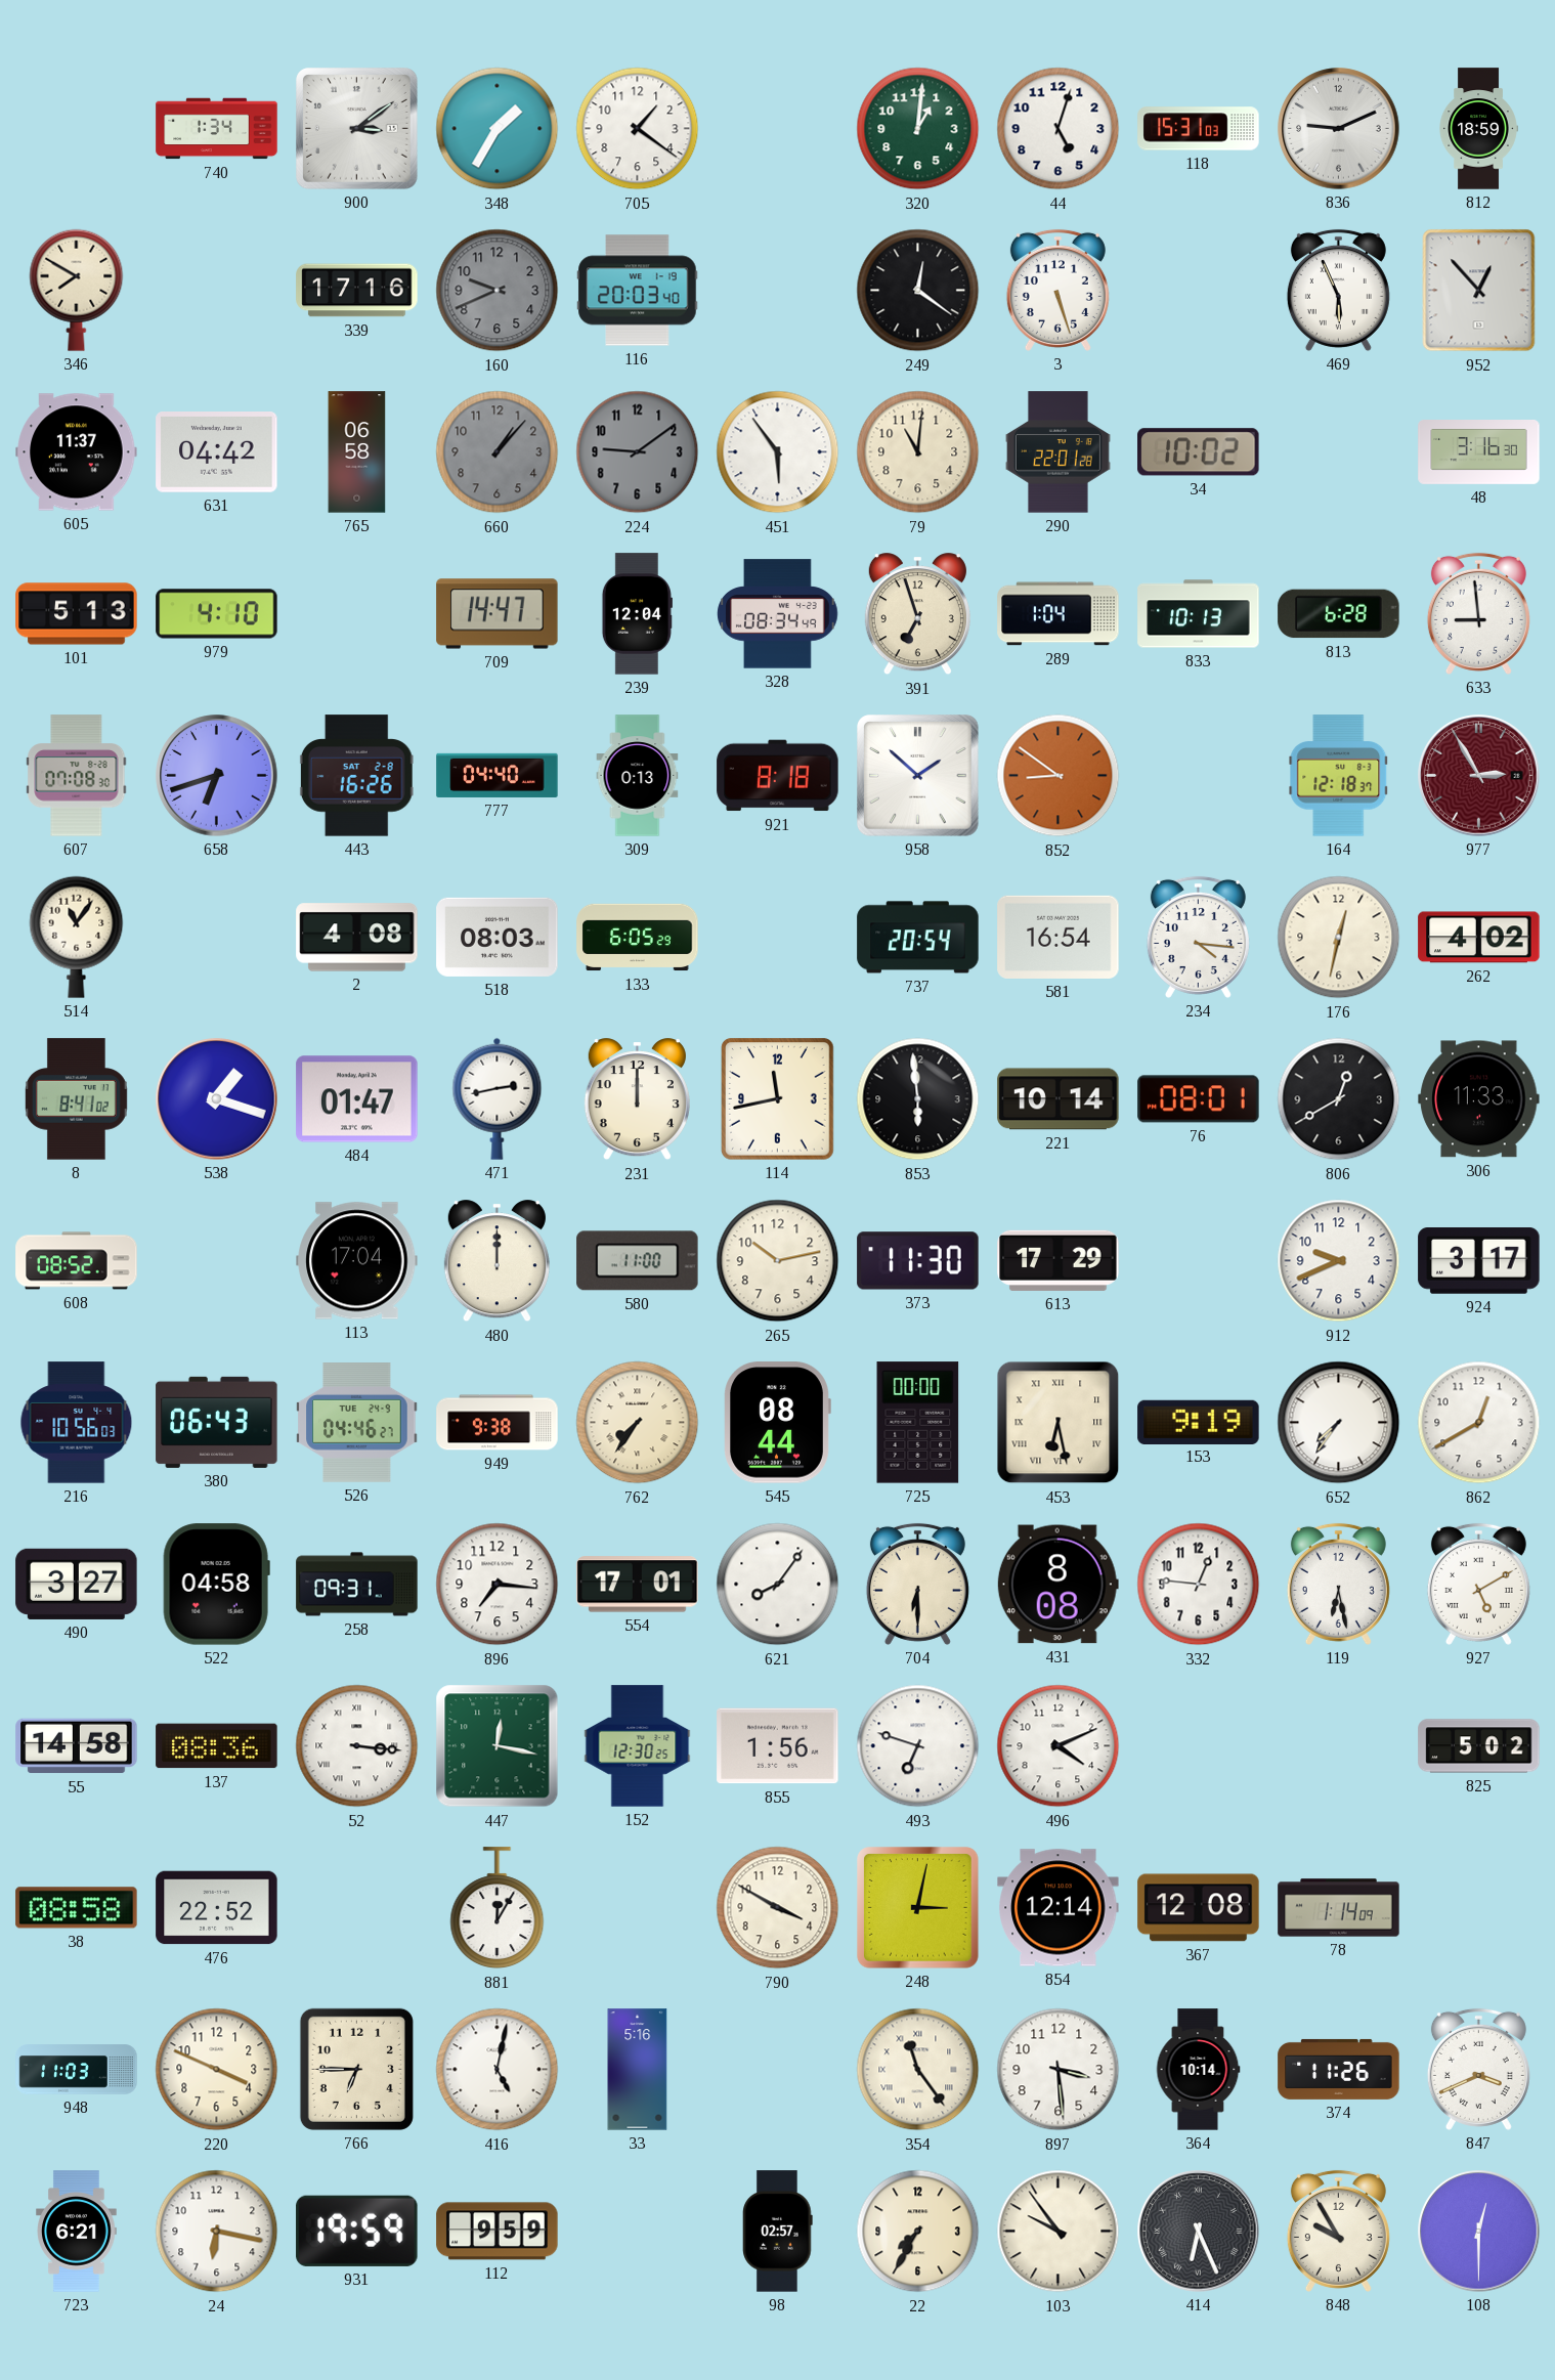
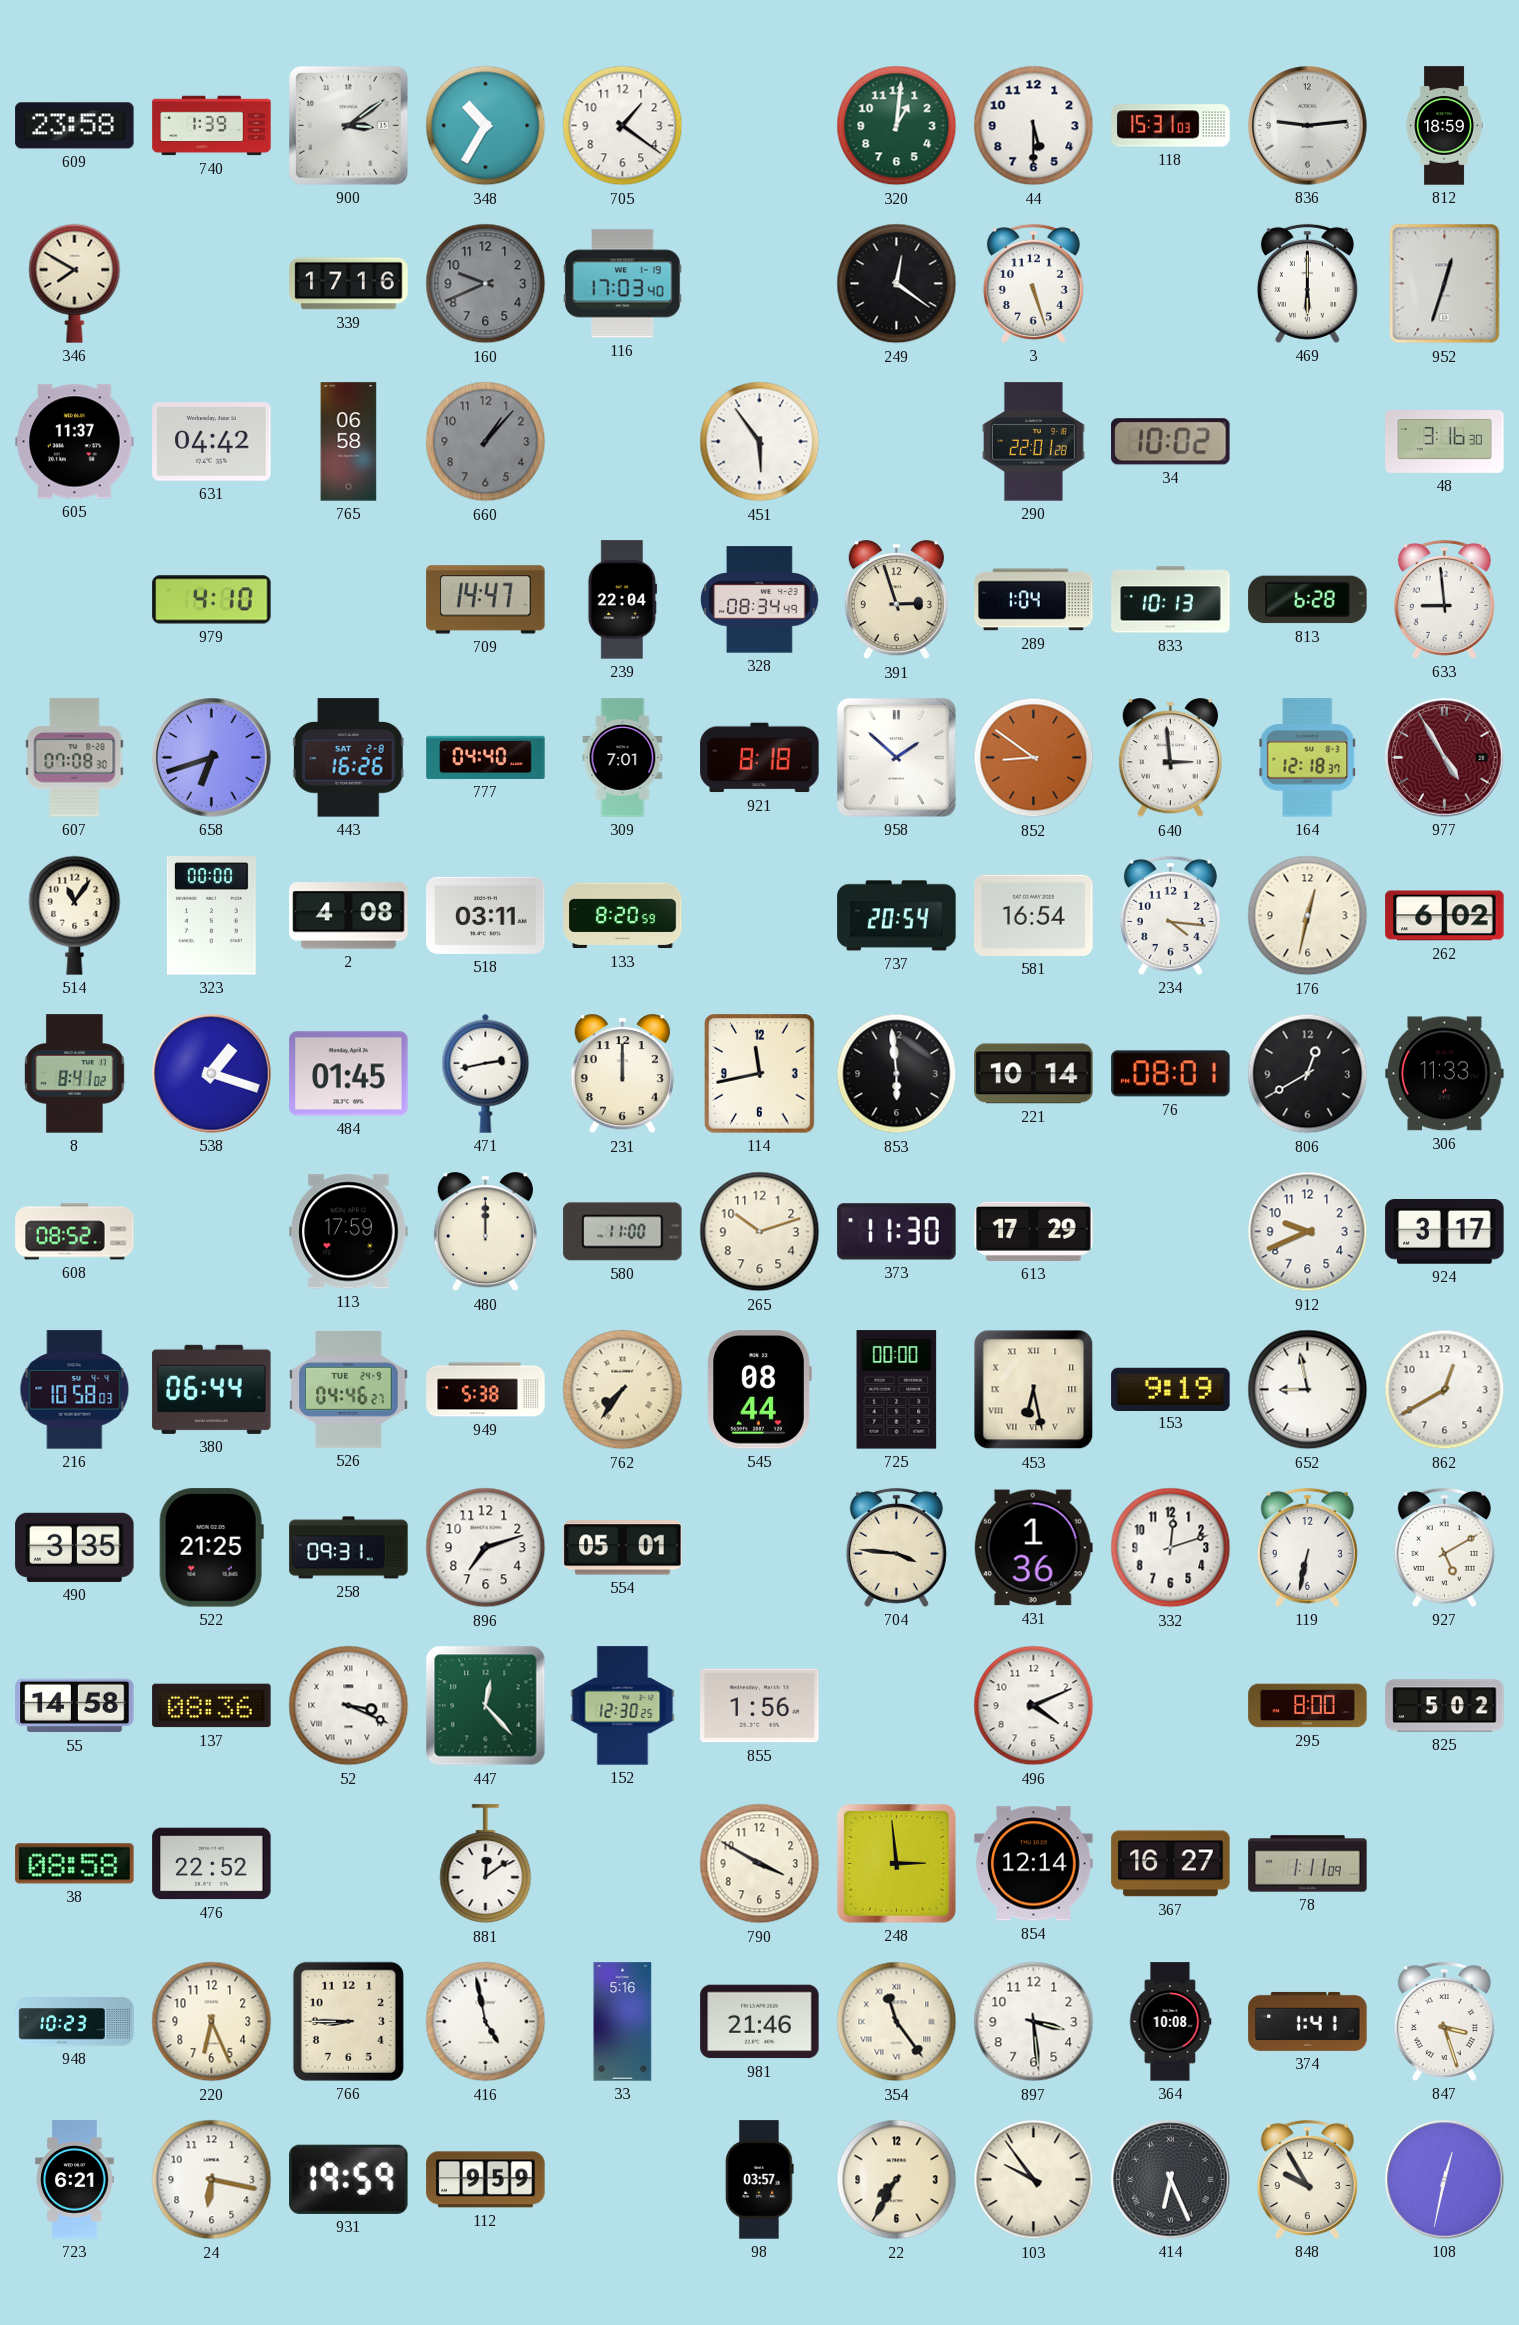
609: none -> 23:58
740: 1:34 -> 1:39
348: 1:35 -> 10:35
44: 5:03 -> 5:30
836: 9:11 -> 9:14
116: 20:03 -> 17:03
469: 5:56 -> 6:00
952: 12:53 -> 12:33
224: 9:09 -> none
79: 11:01 -> none
101: 5:13 -> none
239: 12:04 -> 22:04
391: 6:57 -> 2:57
309: 0:13 -> 7:01
640: none -> 2:59
977: 2:55 -> 4:55
323: none -> 00:00
518: 08:03 -> 03:11
133: 6:05 -> 8:20
262: 4:02 -> 6:02
484: 01:47 -> 01:45
113: 17:04 -> 17:59
265: 10:13 -> 10:12
216: 10:56 -> 10:58
380: 06:43 -> 06:44
949: 9:38 -> 5:38
652: 7:36 -> 8:58
490: 3:27 -> 3:35
522: 04:58 -> 21:25
896: 7:16 -> 7:12
554: 17:01 -> 05:01
621: 8:06 -> none
704: 6:30 -> 3:46
431: 8:08 -> 1:36
332: 12:46 -> 12:12
119: 6:28 -> 6:32
52: 3:16 -> 3:19
447: 12:17 -> 12:23
493: 6:48 -> none
295: none -> 8:00
881: 12:05 -> 12:09
248: 3:02 -> 2:59
367: 12:08 -> 16:27
78: 1:14 -> 1:11
948: 11:03 -> 10:23
220: 3:49 -> 6:26
766: 6:45 -> 8:45
416: 5:02 -> 4:58
981: none -> 21:46
364: 10:14 -> 10:08
374: 11:26 -> 1:41
847: 3:41 -> 3:27
98: 02:57 -> 03:57
108: 12:30 -> 12:32
